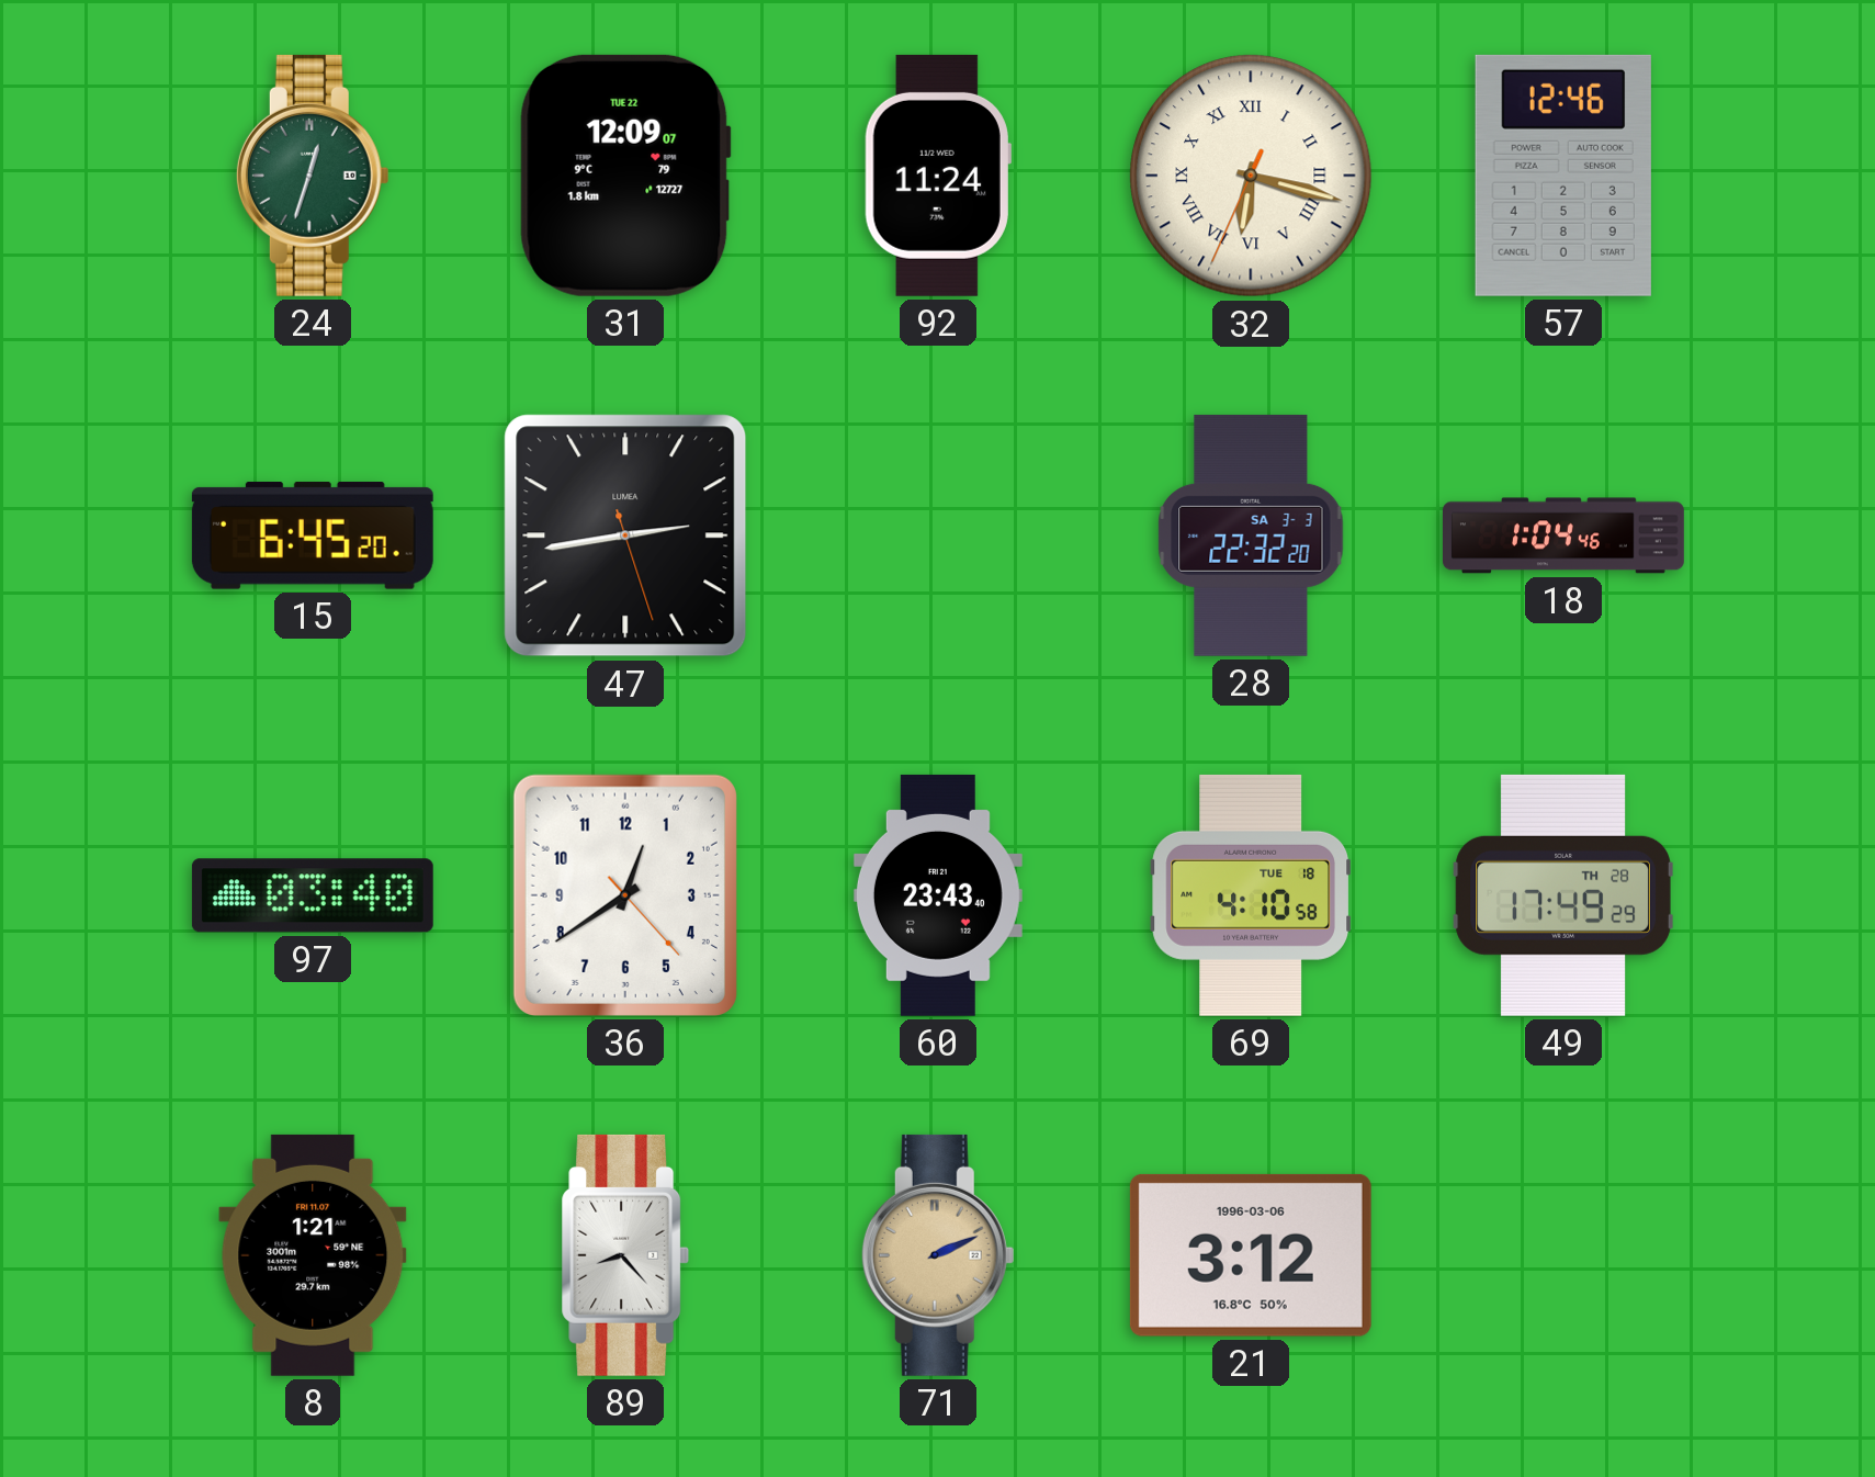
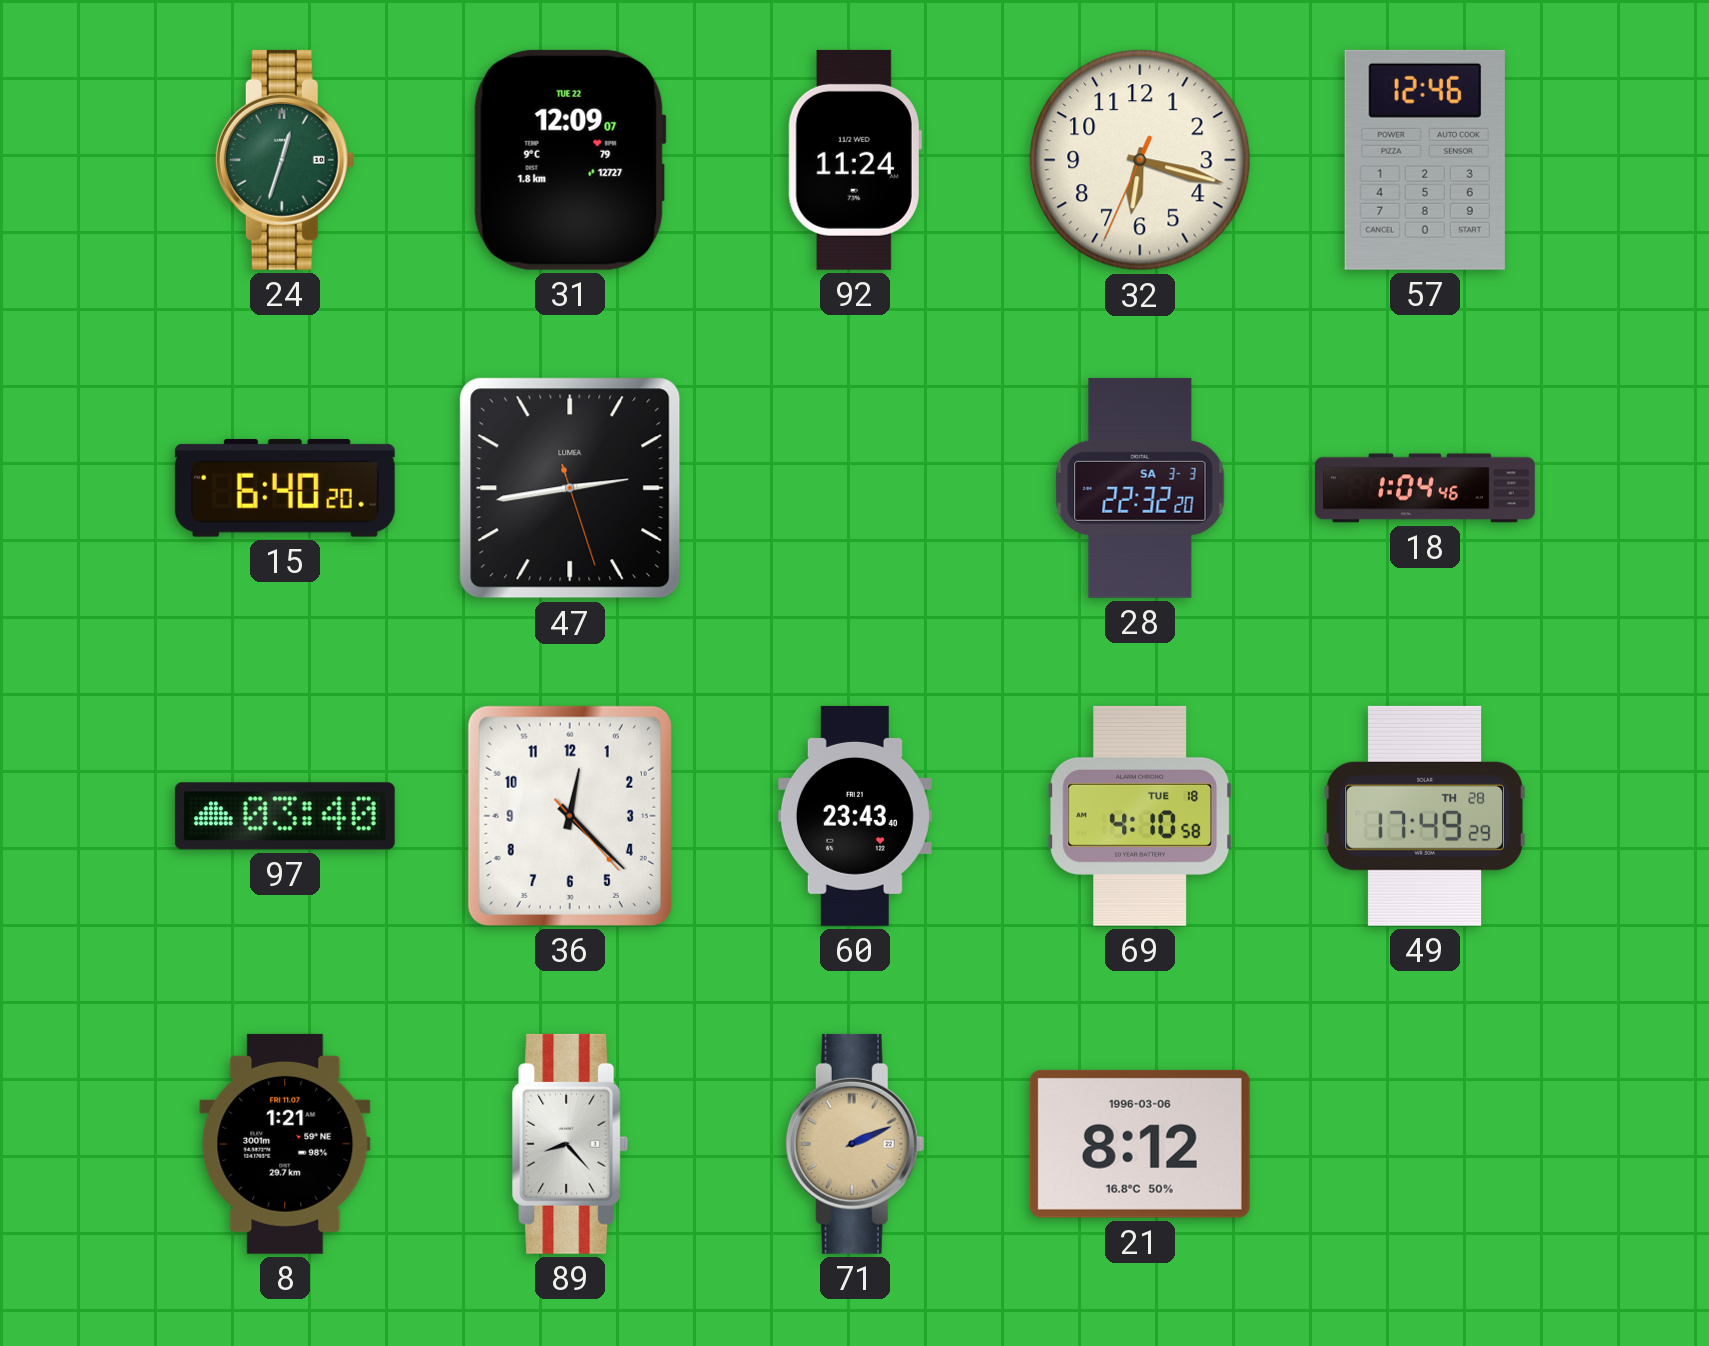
32 numerals: Roman -> Arabic
15: 6:45 -> 6:40
36: 12:39 -> 12:22
21: 3:12 -> 8:12
